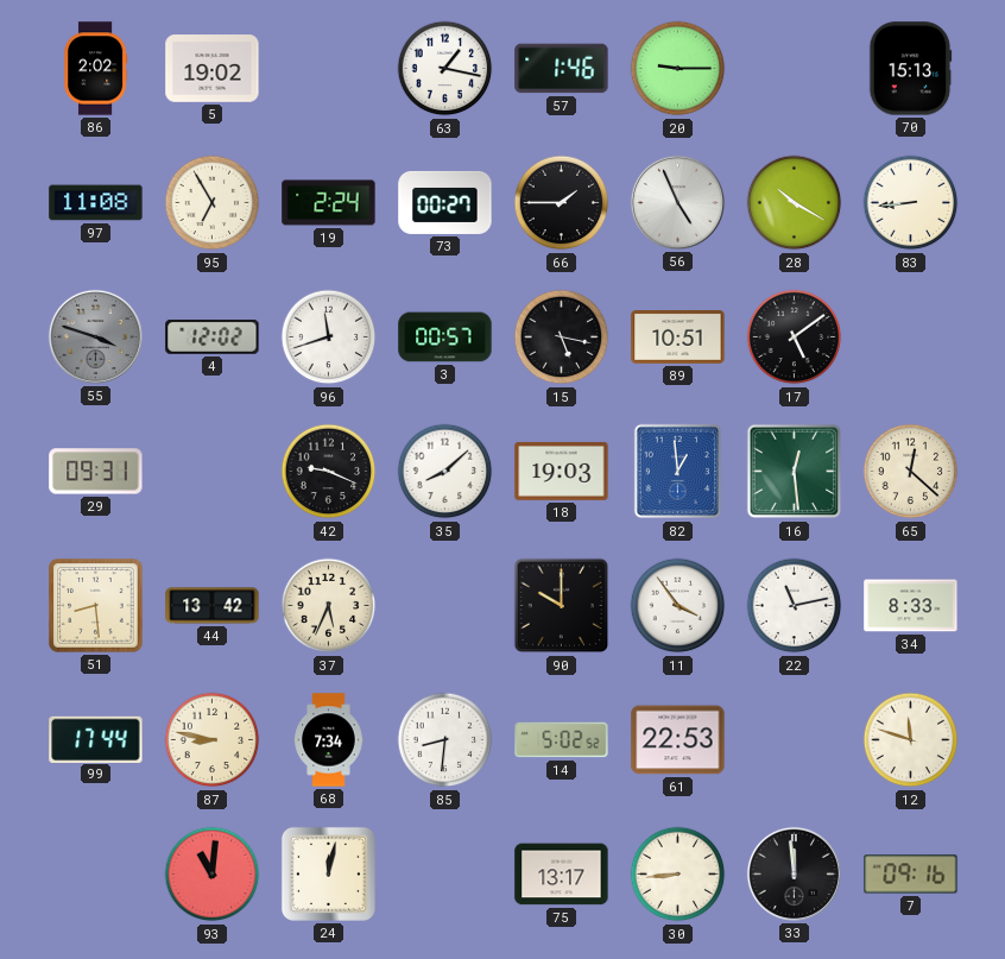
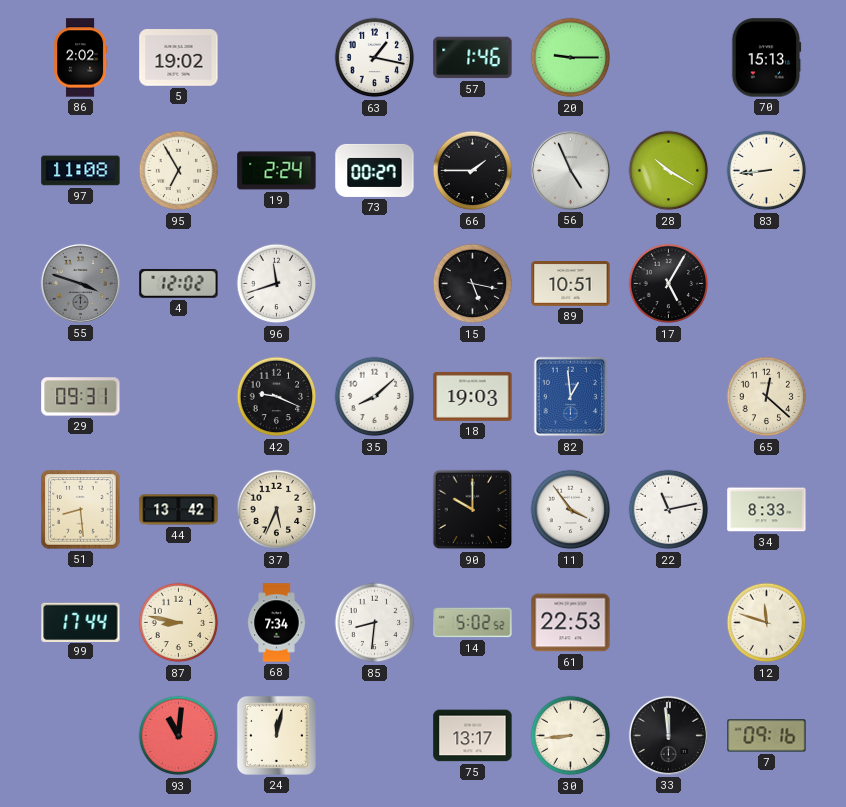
3: 00:57 -> none
17: 5:09 -> 5:05
16: 12:29 -> none
